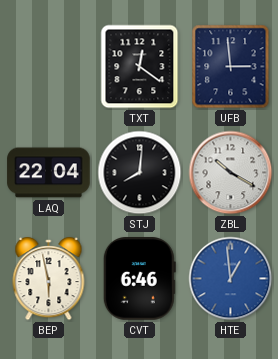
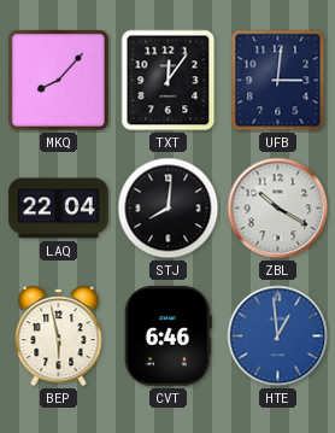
MKQ: none -> 8:07
TXT: 12:21 -> 12:06
UFB: 2:59 -> 3:01
